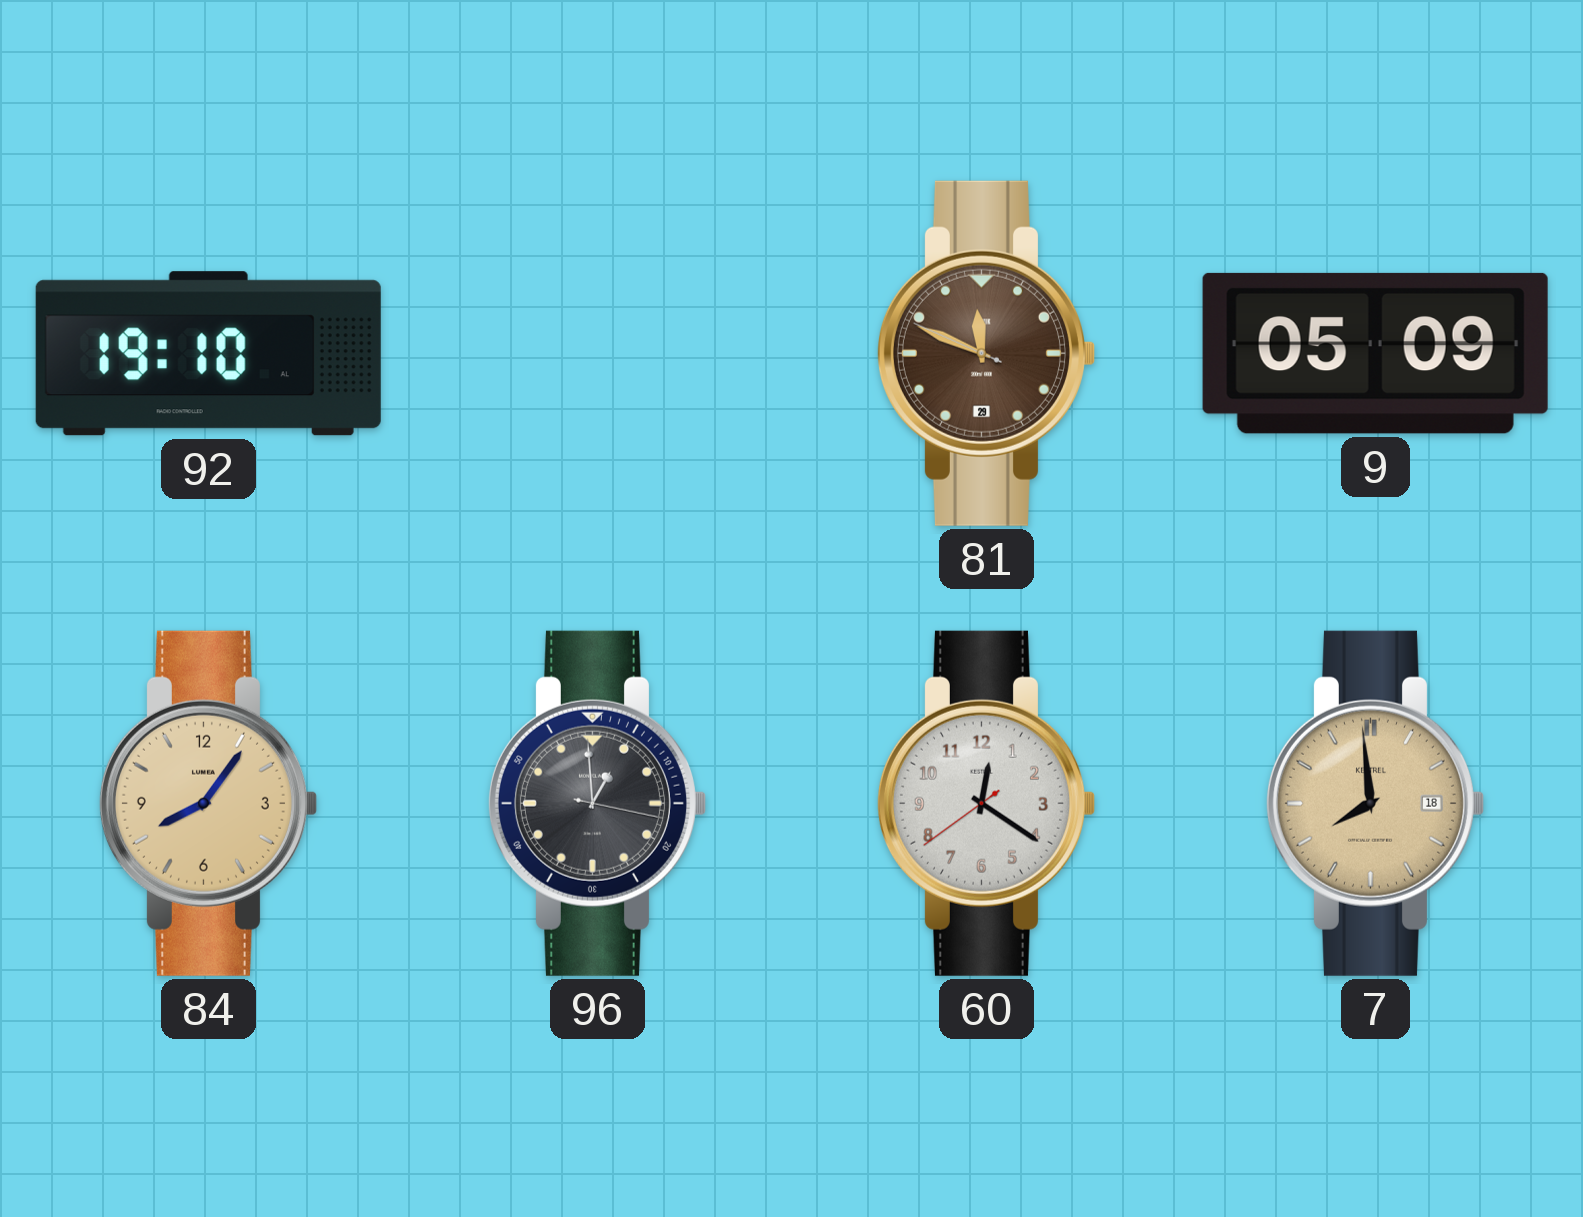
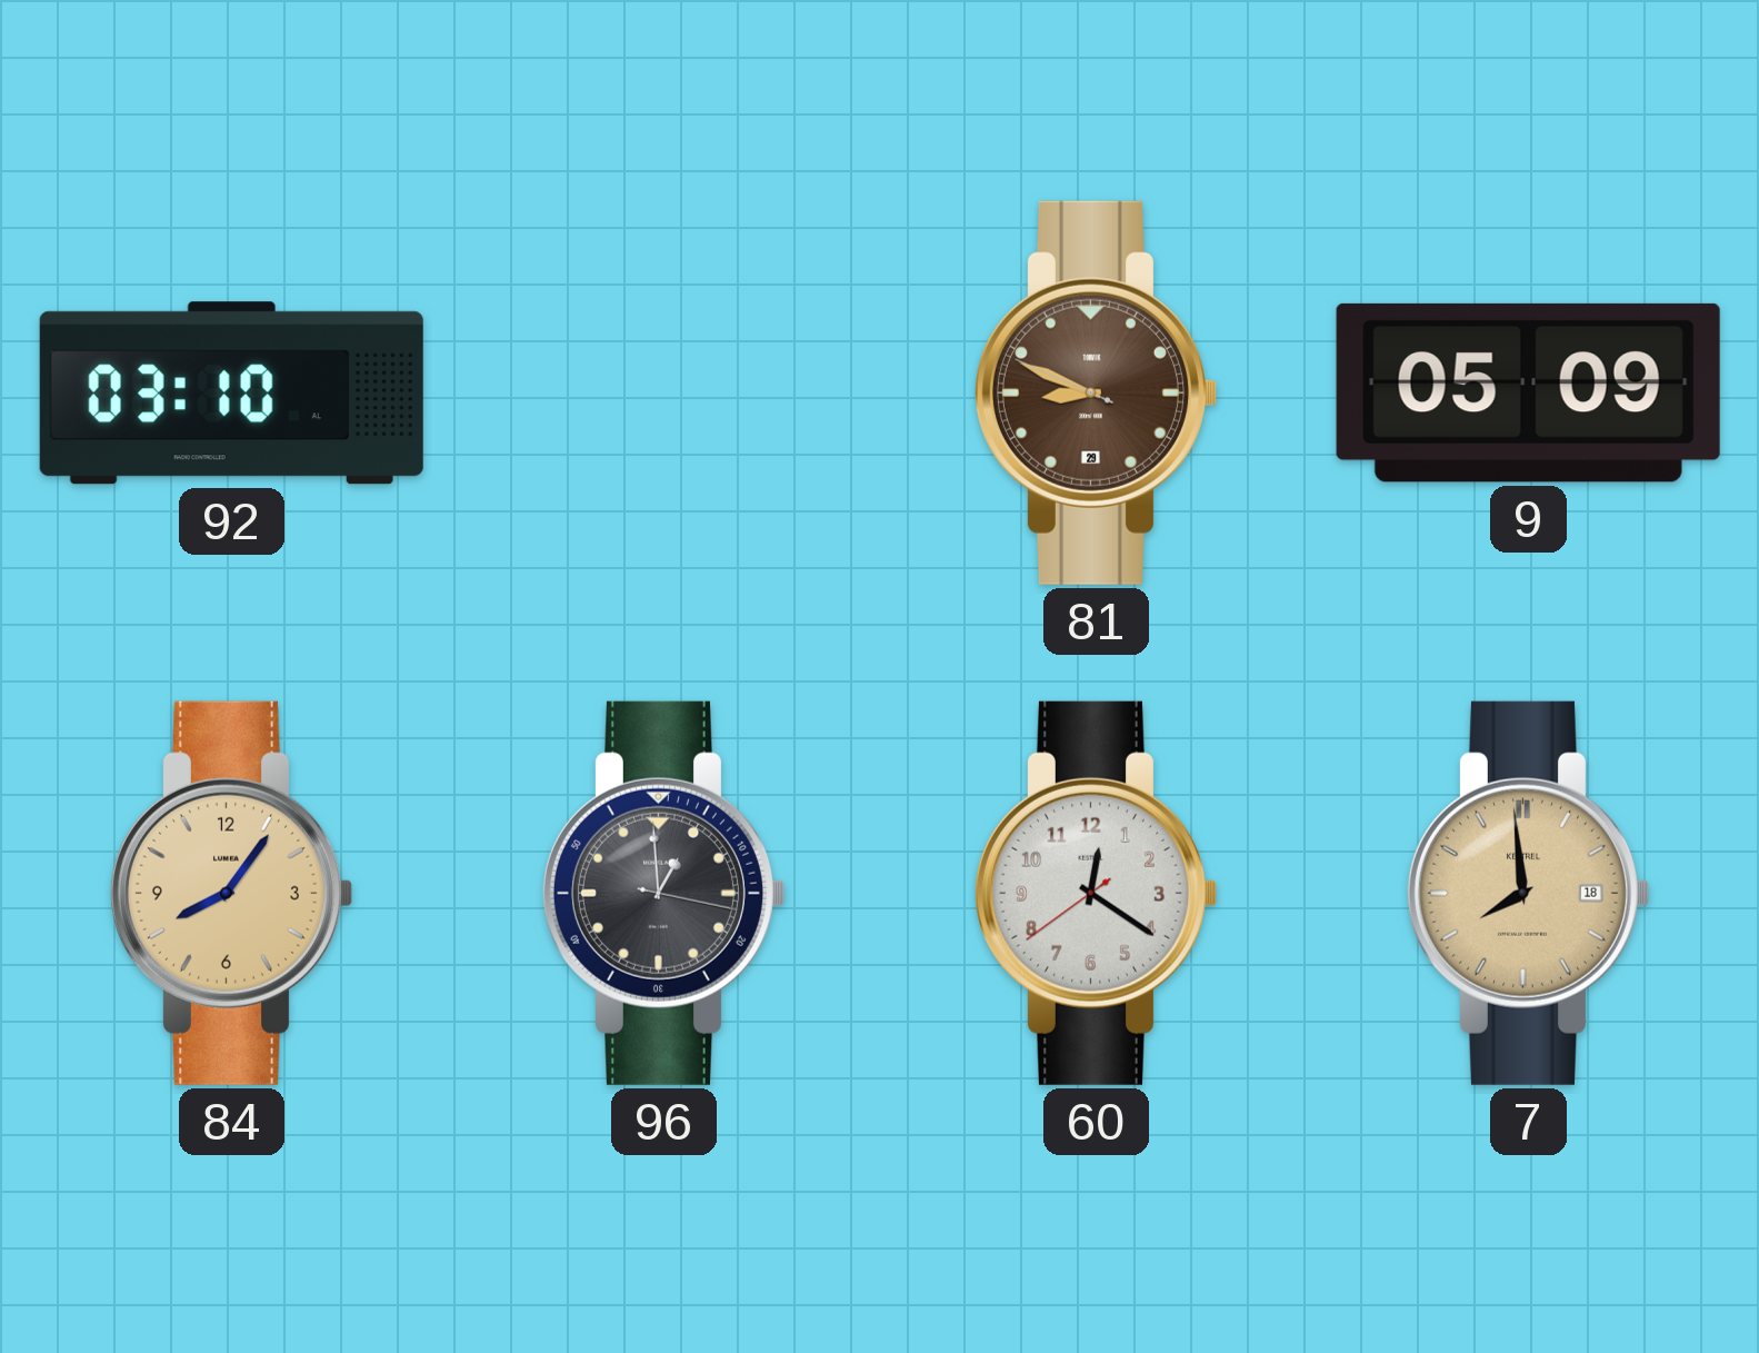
92: 19:10 -> 03:10
81: 11:48 -> 8:48
